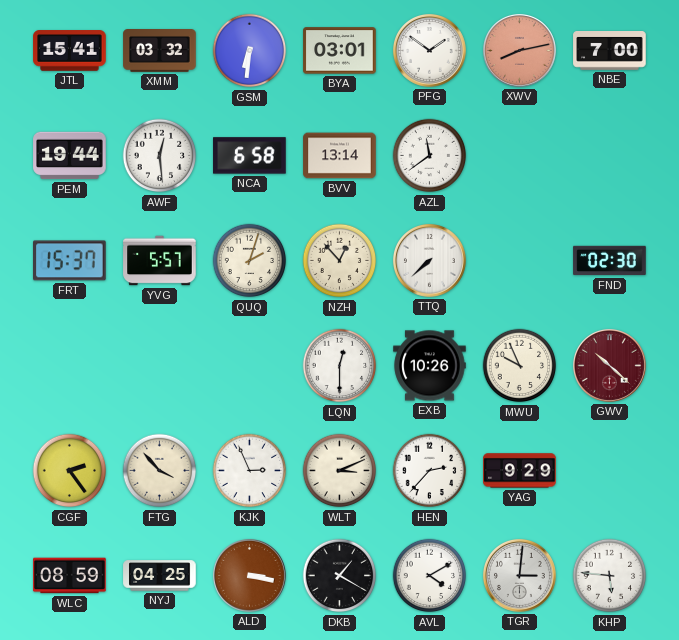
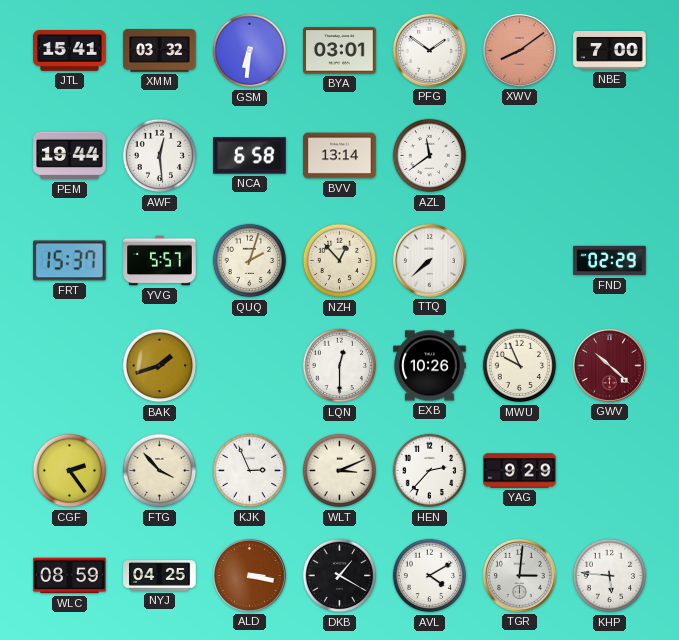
XWV: 8:13 -> 8:09
FND: 02:30 -> 02:29
BAK: none -> 1:42
